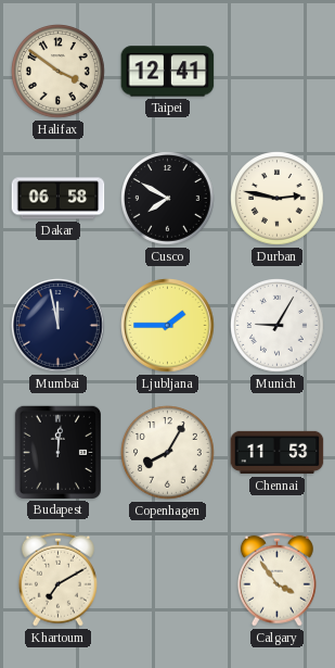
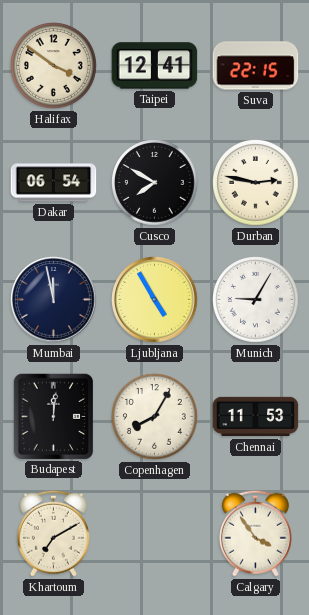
Suva: none -> 22:15
Dakar: 06:58 -> 06:54
Ljubljana: 1:45 -> 4:55
